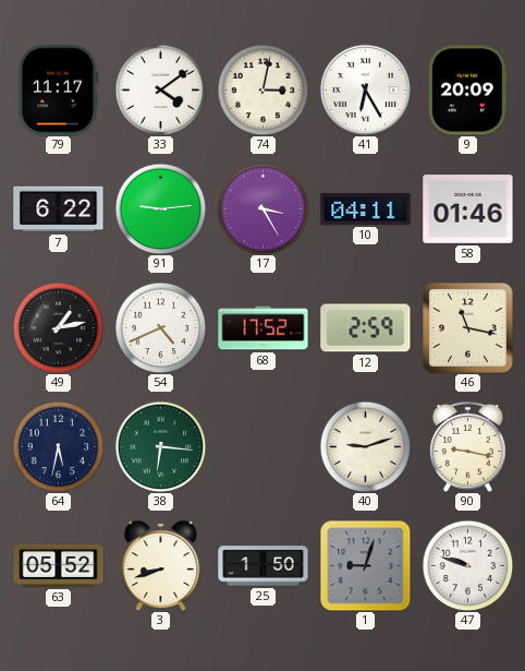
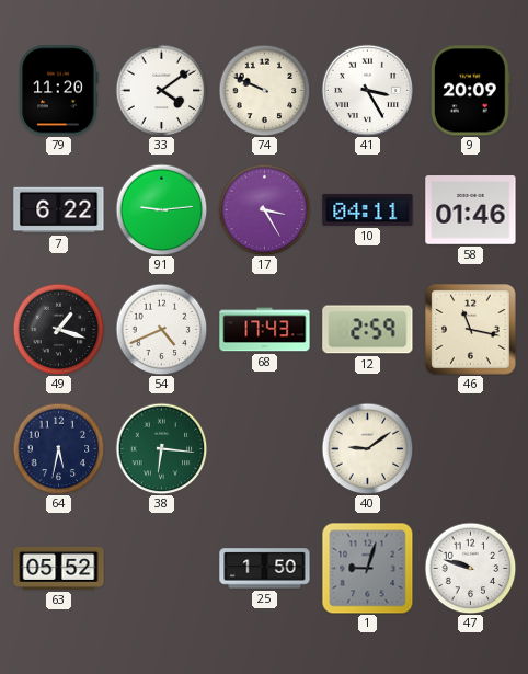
79: 11:17 -> 11:20
74: 3:02 -> 9:49
41: 6:25 -> 3:25
49: 1:13 -> 1:18
68: 17:52 -> 17:43
40: 9:12 -> 9:09
90: 9:17 -> none
3: 8:42 -> none
